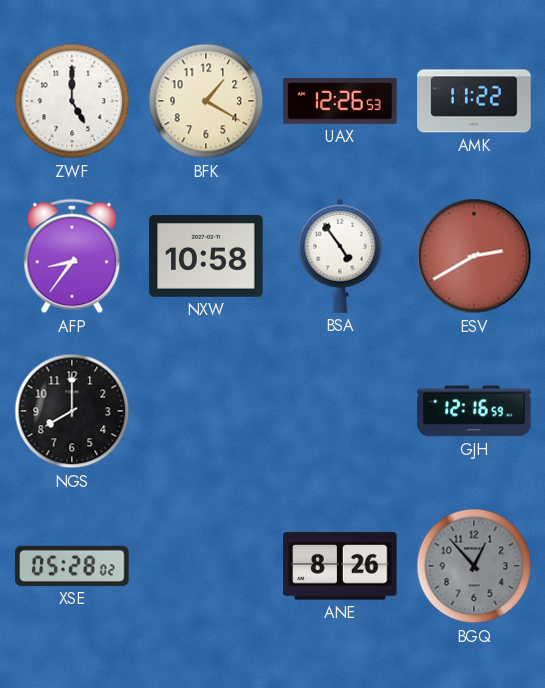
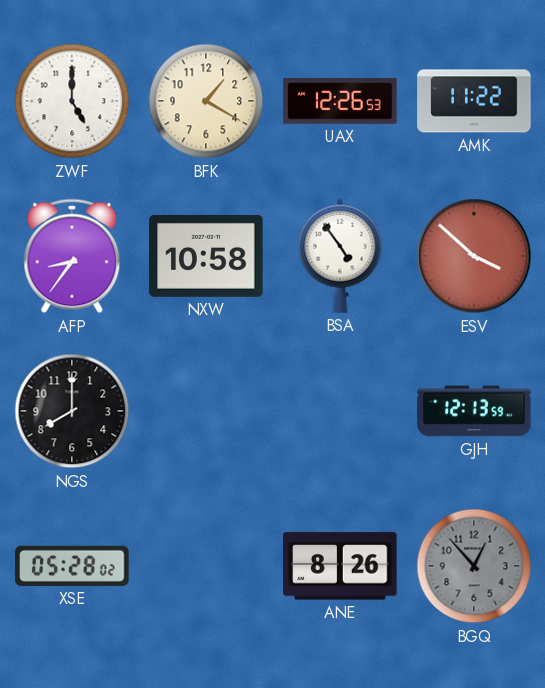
ESV: 2:40 -> 3:52
GJH: 12:16 -> 12:13
